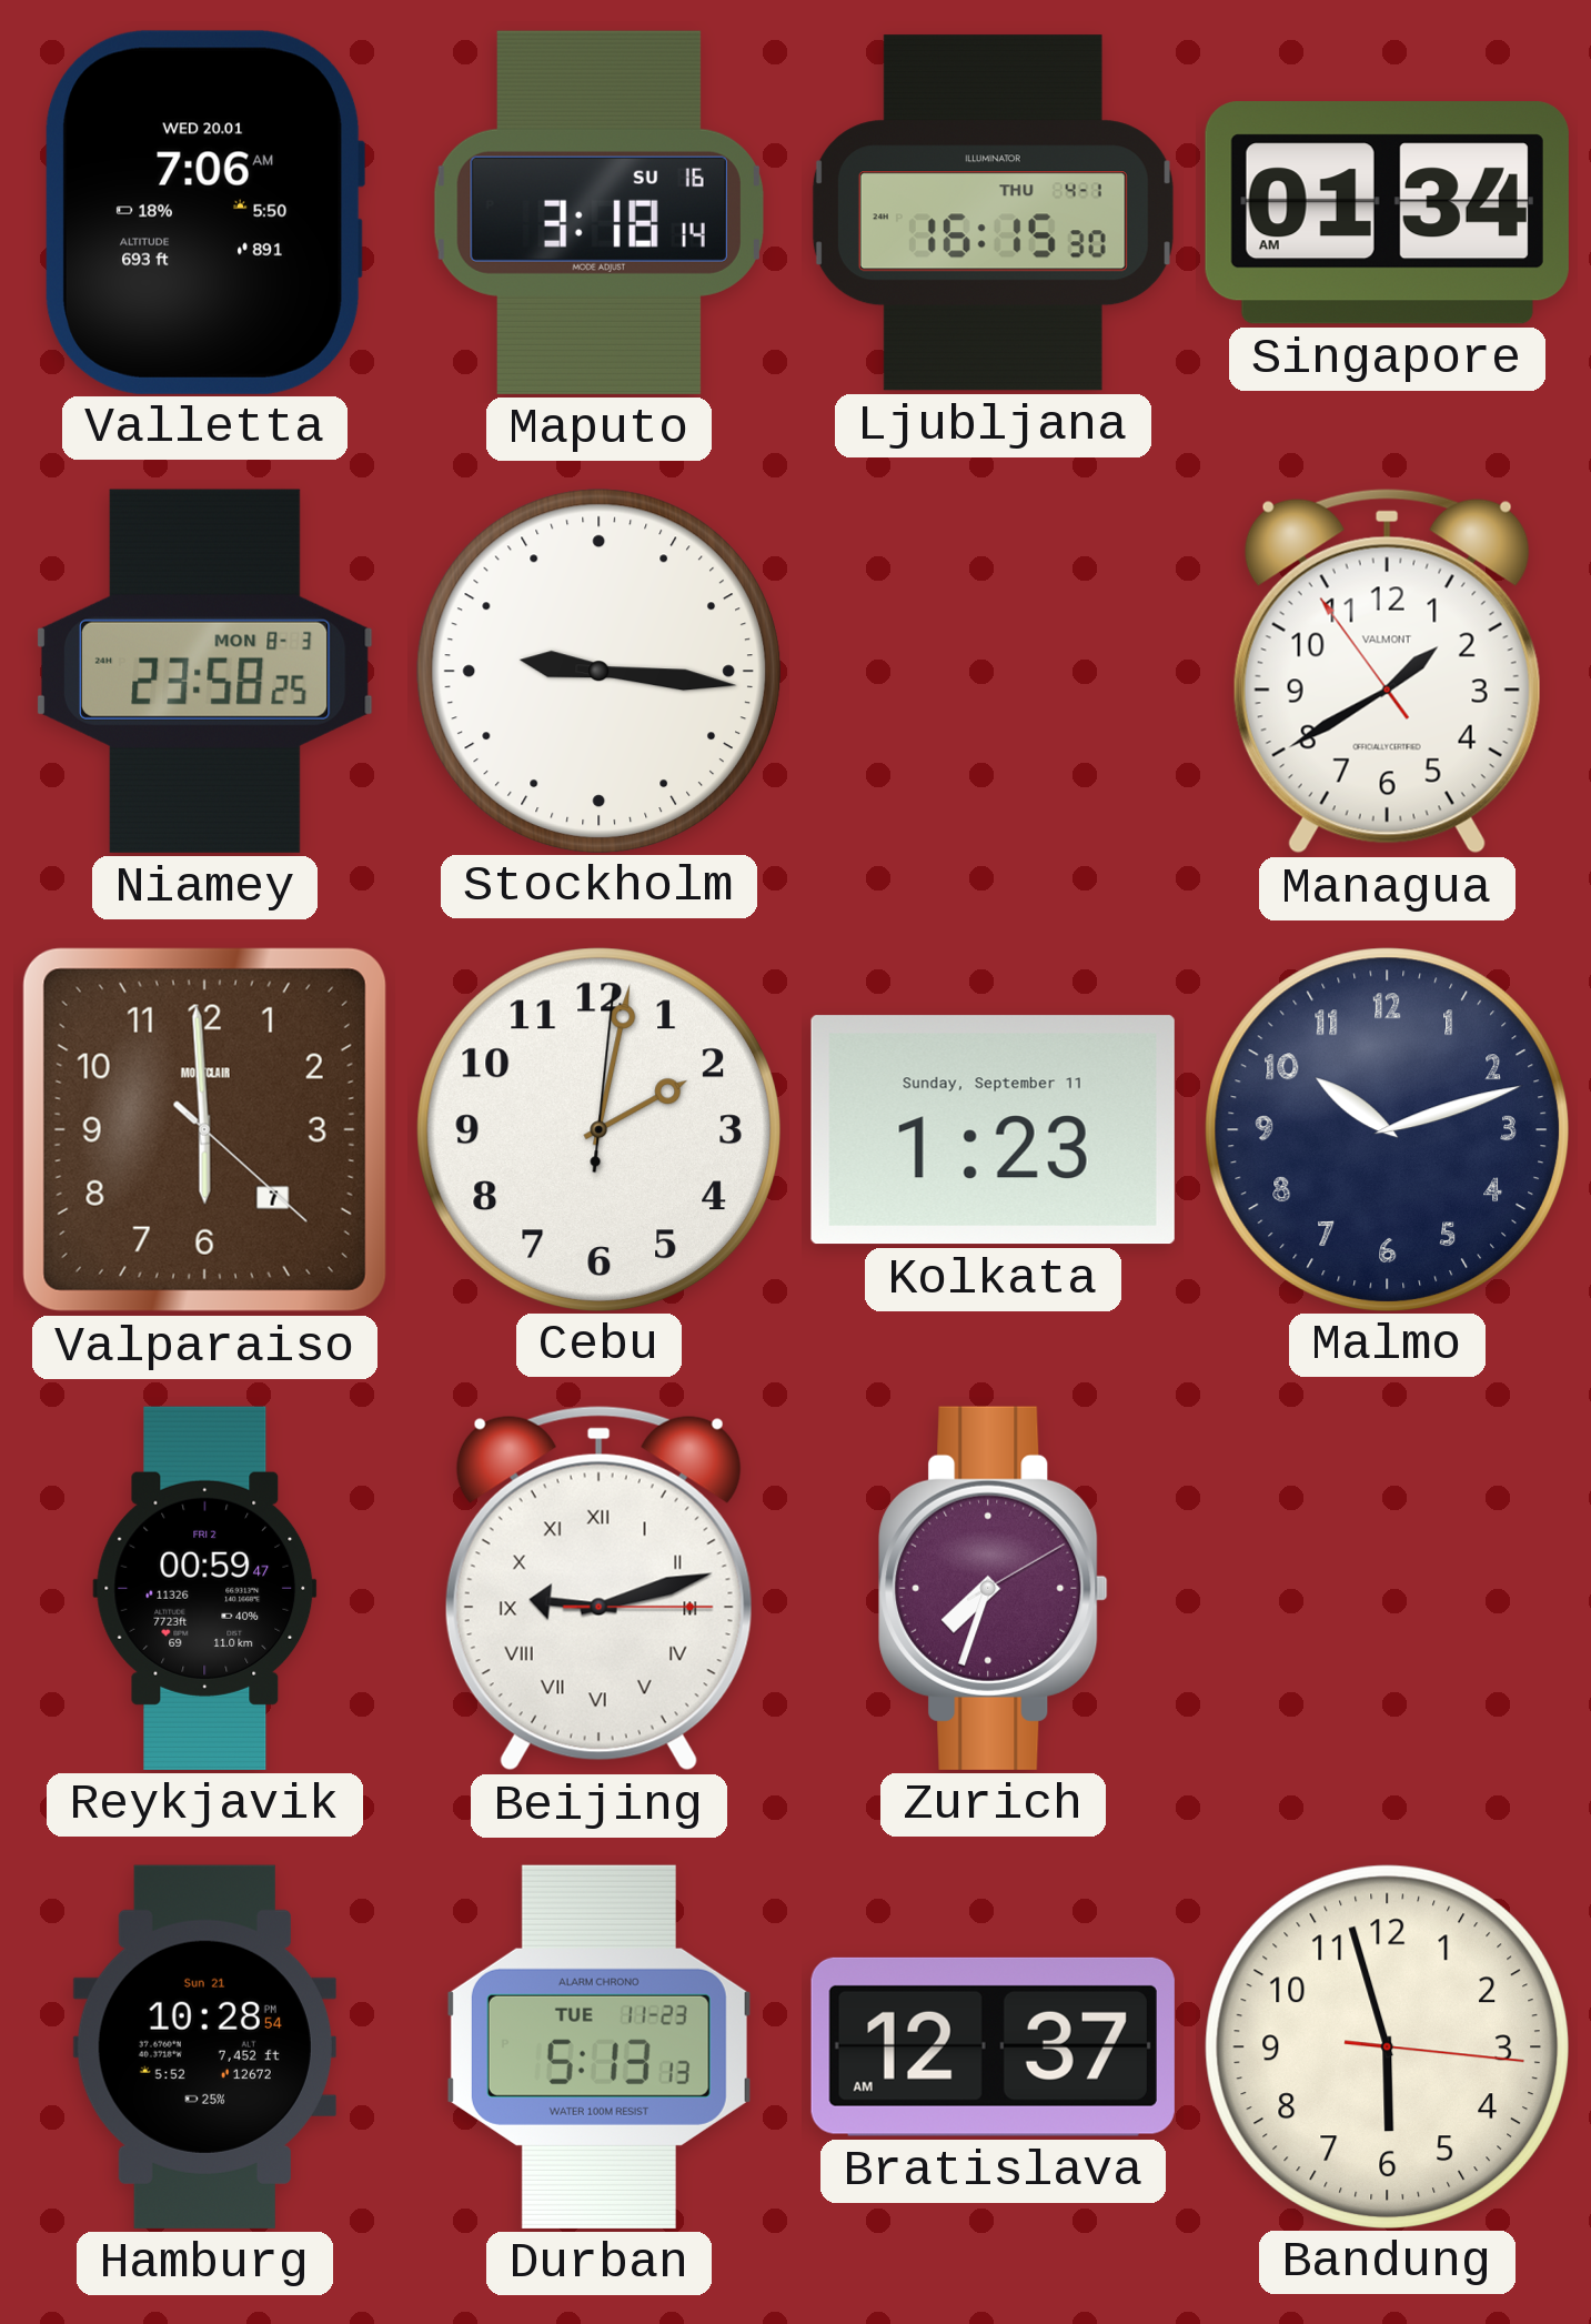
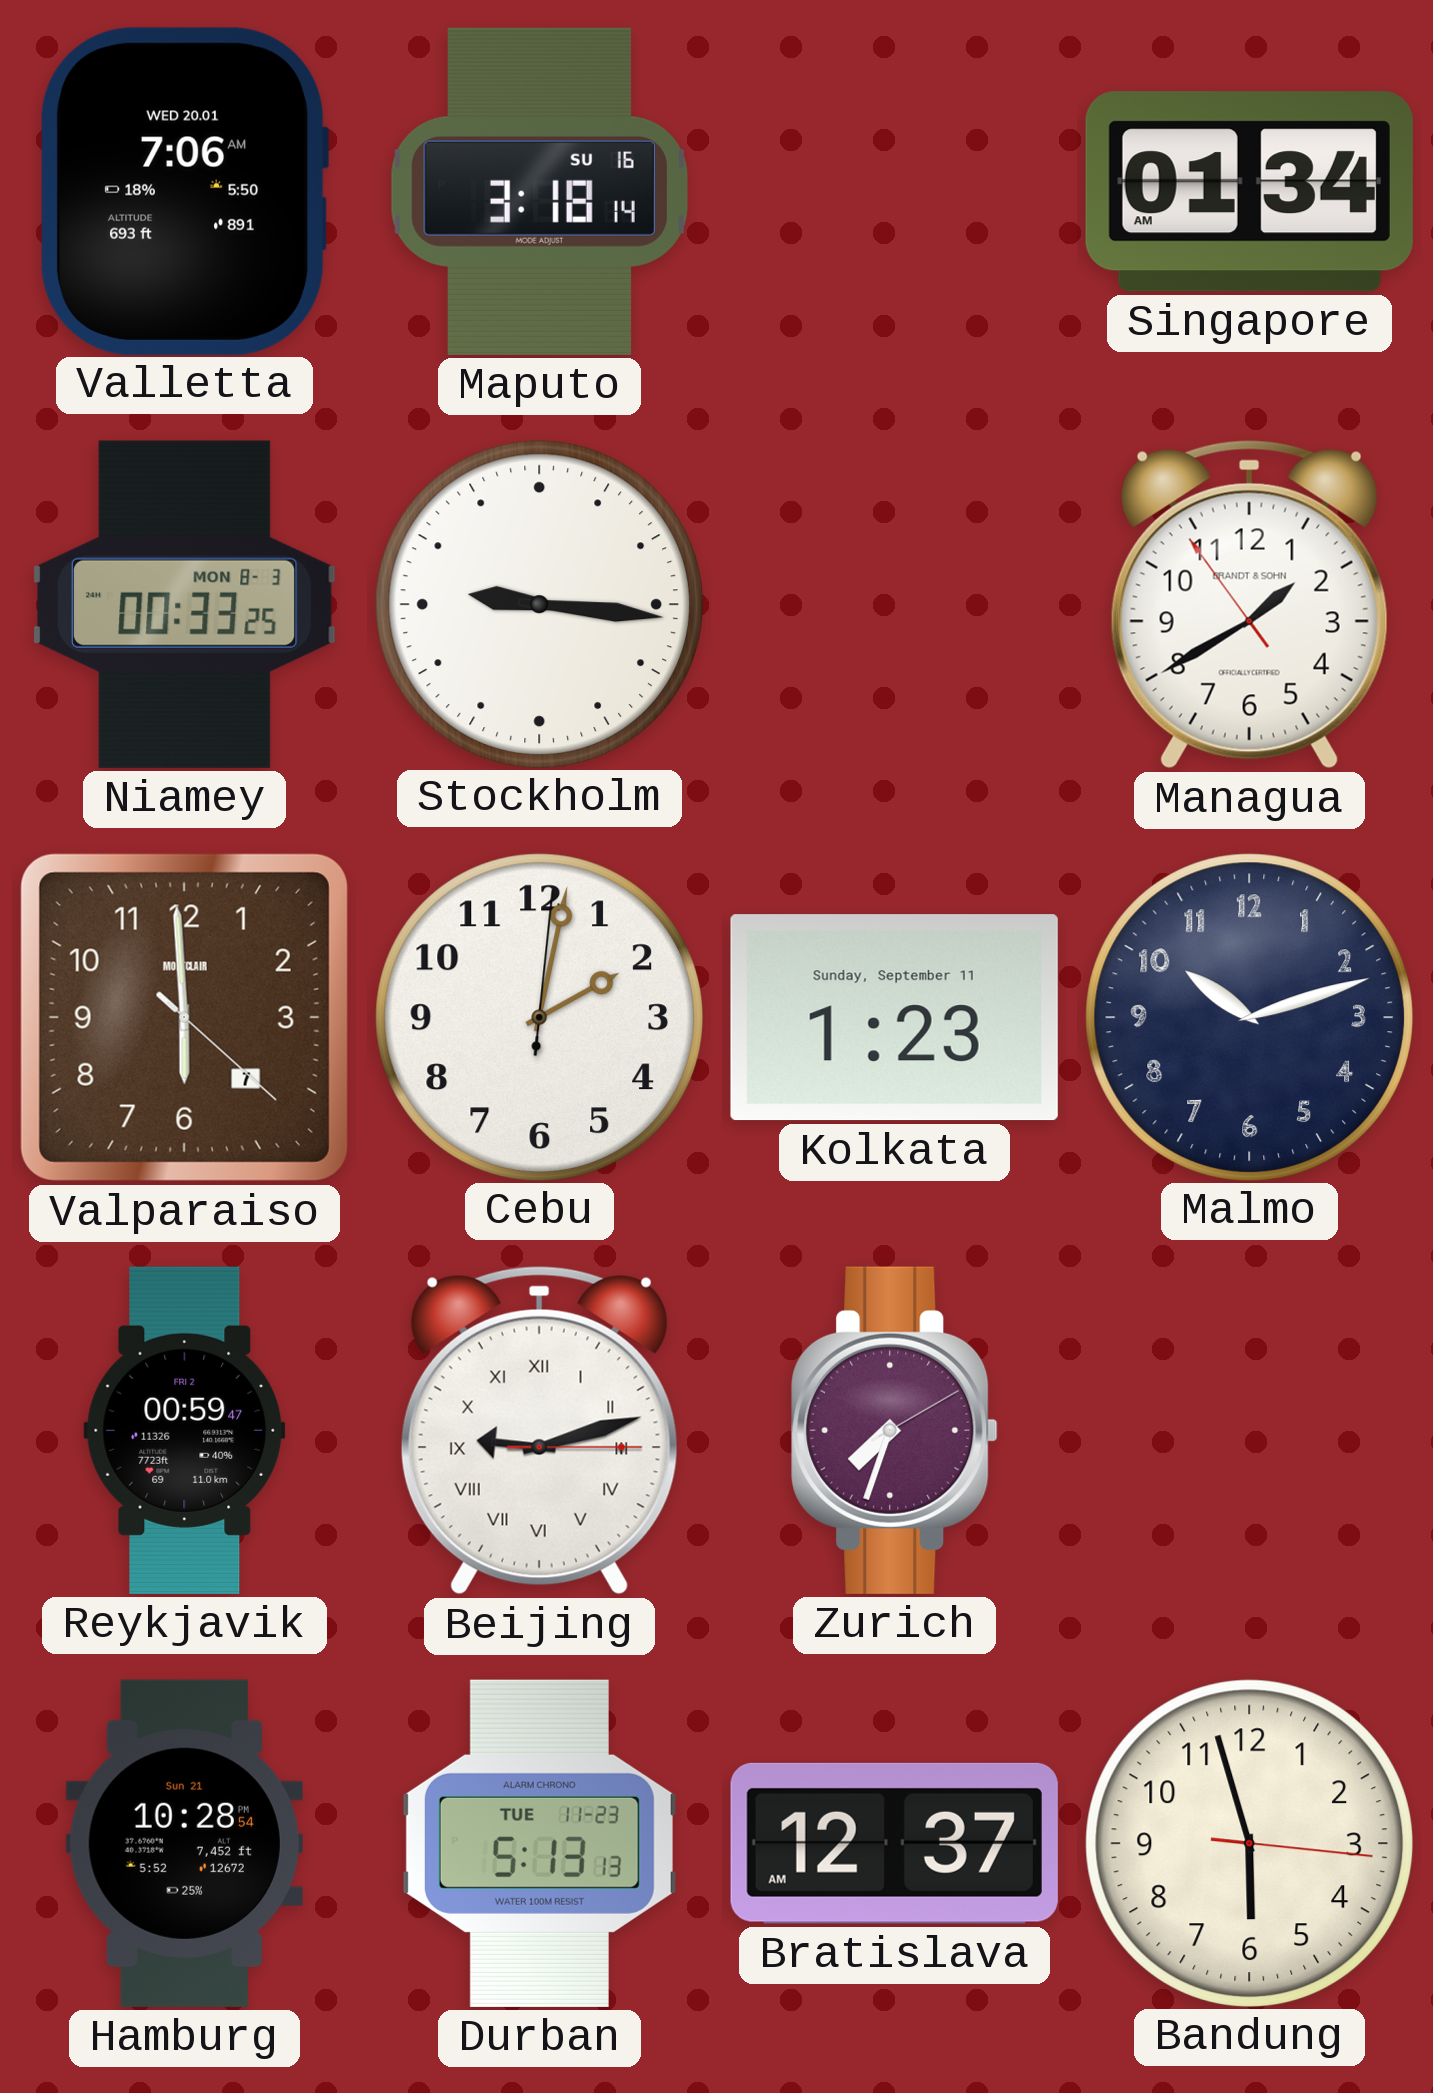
Ljubljana: 16:15 -> none
Niamey: 23:58 -> 00:33
Managua brand: VALMONT -> BRANDT & SOHN
